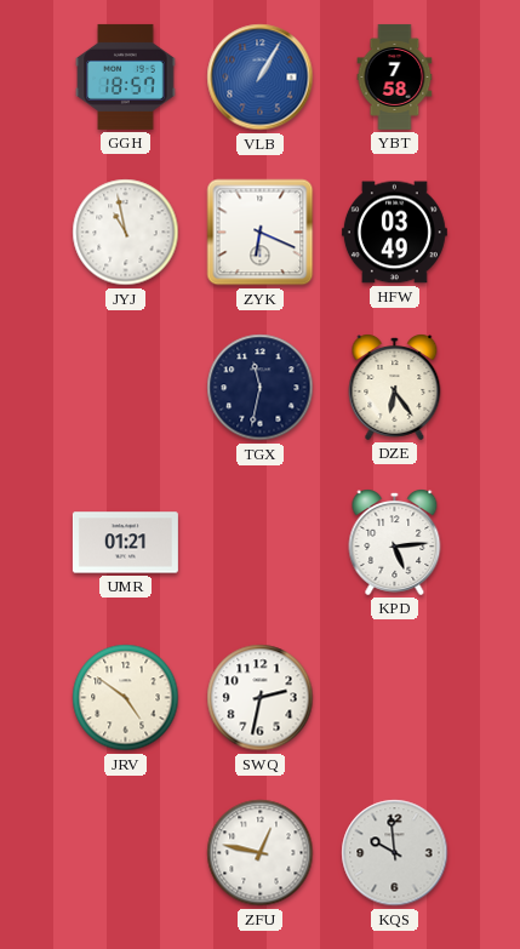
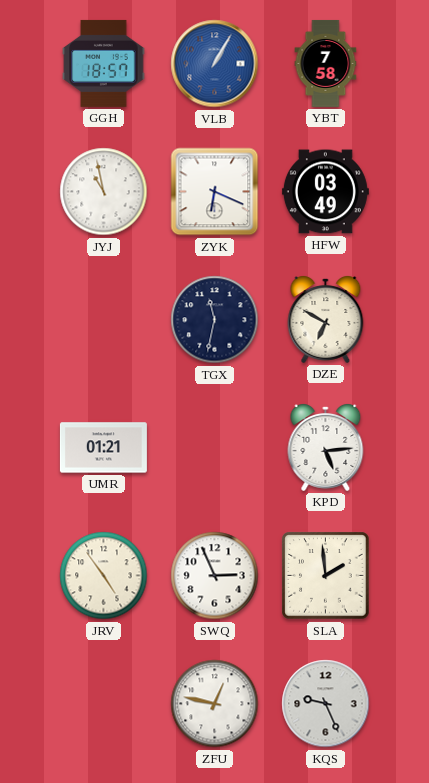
DZE: 6:24 -> 6:50
JRV: 4:51 -> 4:54
SWQ: 2:32 -> 2:56
SLA: none -> 1:59
KQS: 9:59 -> 9:26
